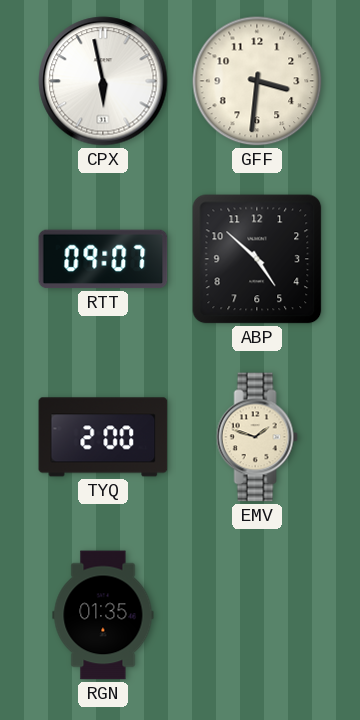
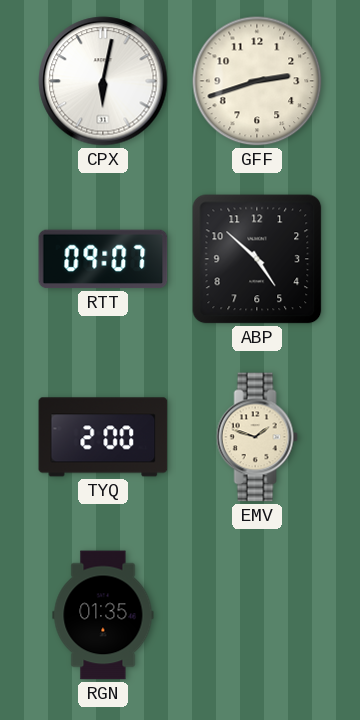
CPX: 5:58 -> 6:02
GFF: 3:31 -> 2:42
